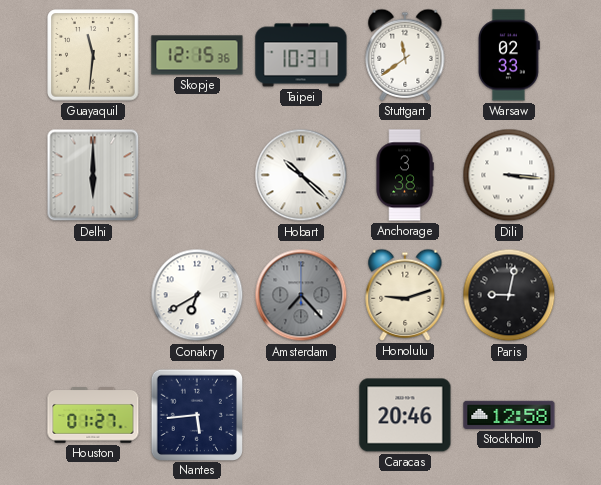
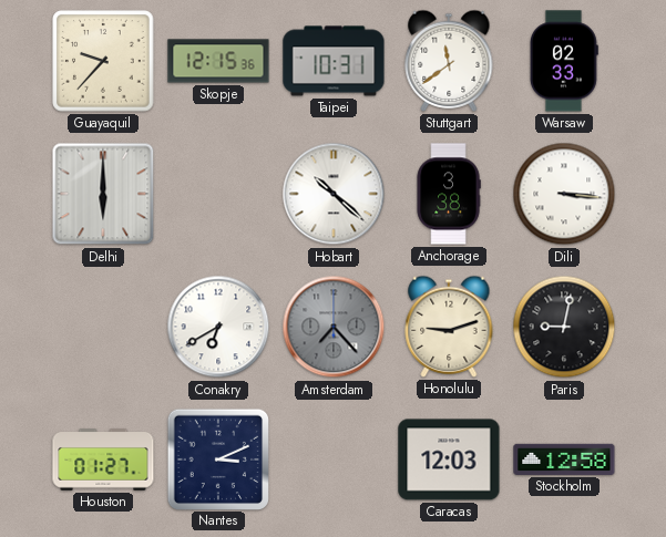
Guayaquil: 11:31 -> 9:37
Nantes: 5:44 -> 3:11
Caracas: 20:46 -> 12:03
